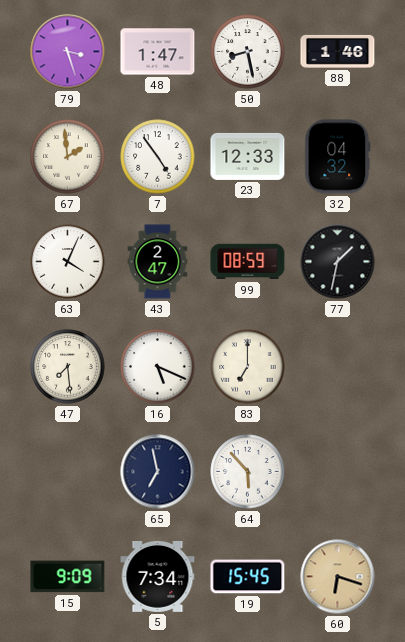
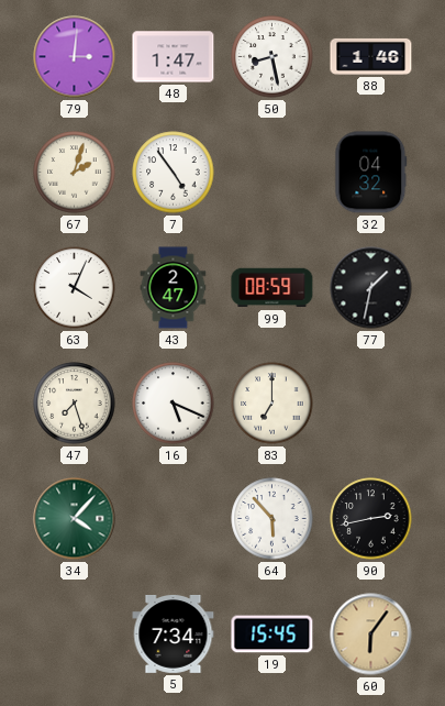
79: 3:27 -> 3:01
67: 1:59 -> 2:03
23: 12:33 -> none
47: 7:29 -> 7:27
34: none -> 4:07
65: 6:58 -> none
90: none -> 2:43
15: 9:09 -> none
60: 6:18 -> 6:06
